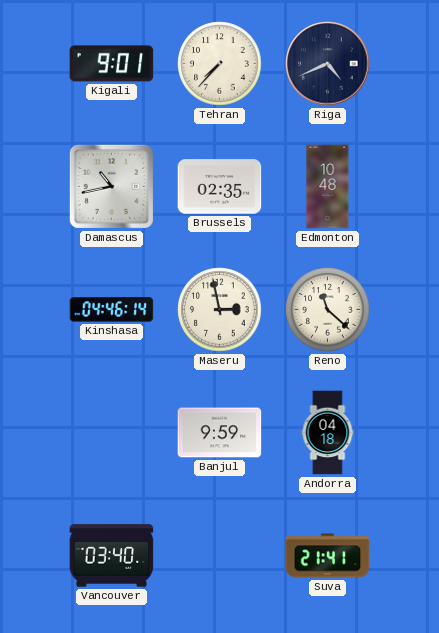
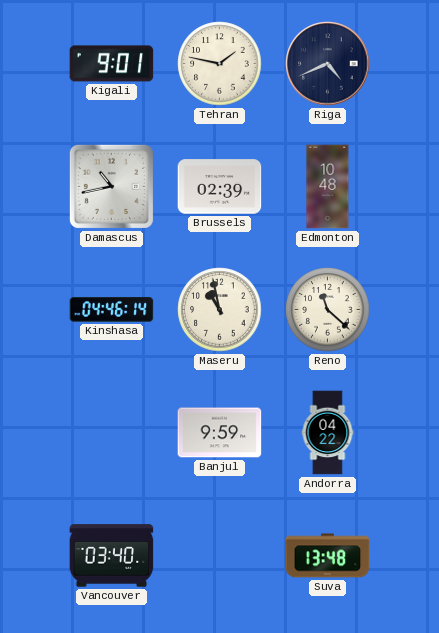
Tehran: 7:37 -> 1:47
Brussels: 02:35 -> 02:39
Maseru: 2:58 -> 10:58
Andorra: 04:18 -> 04:22
Suva: 21:41 -> 13:48
